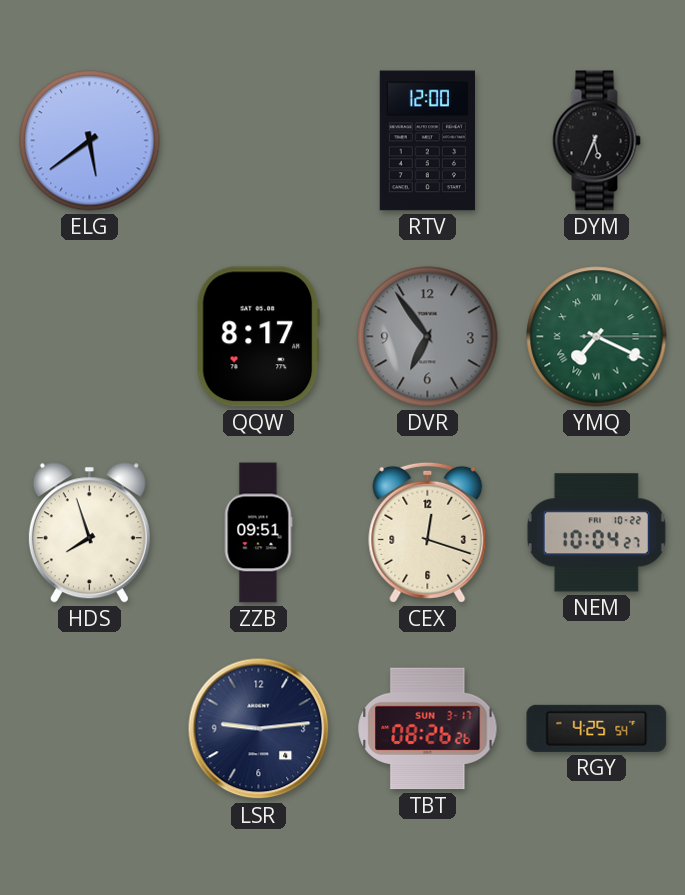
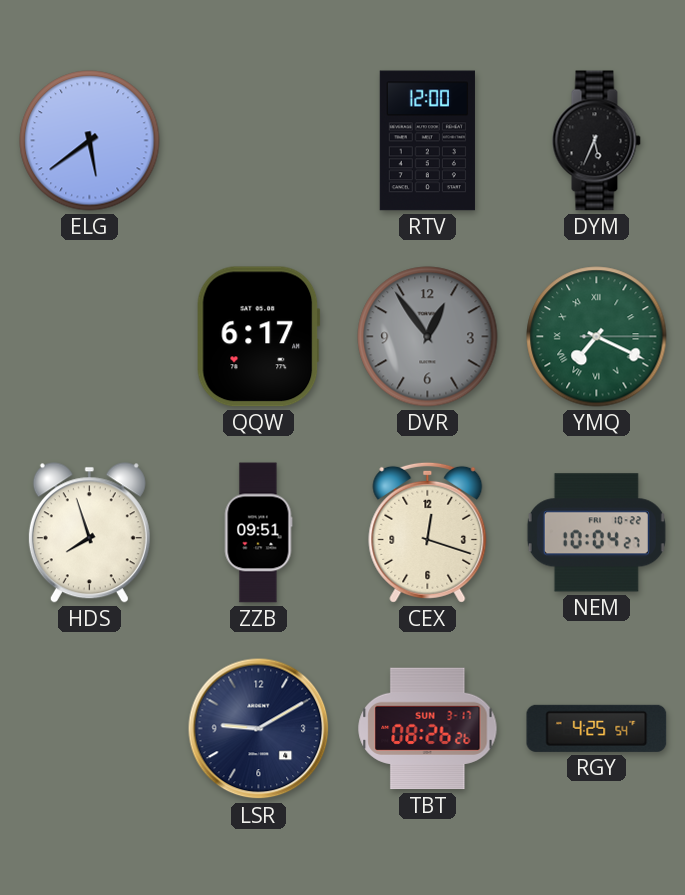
QQW: 8:17 -> 6:17
DVR: 6:54 -> 12:54
LSR: 9:14 -> 9:10
